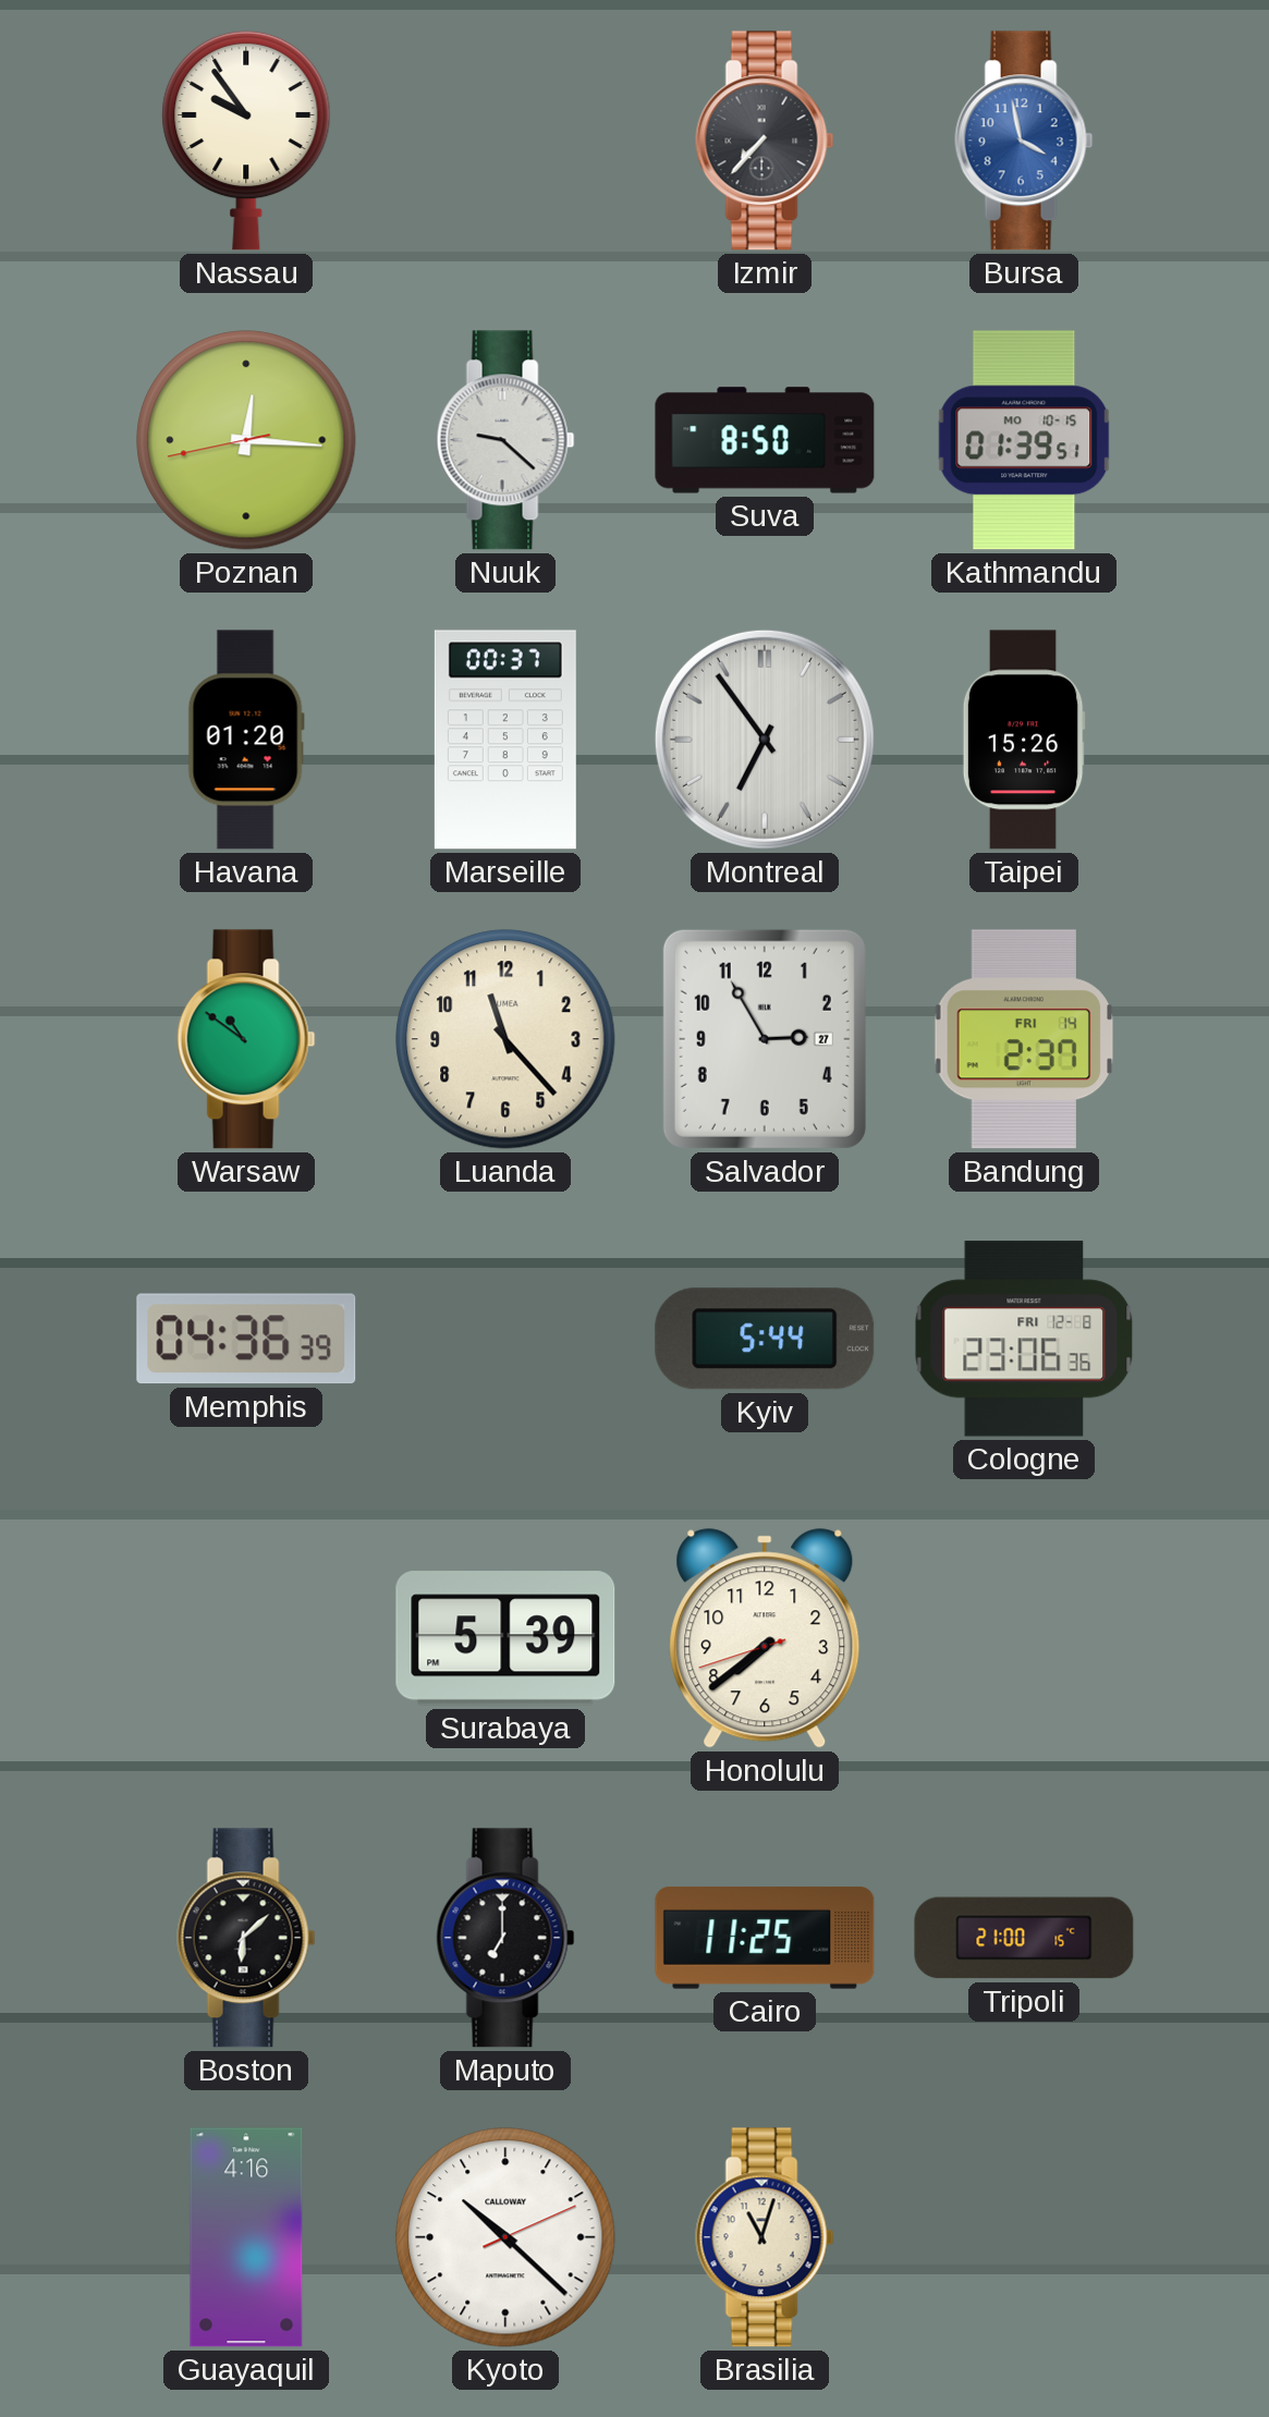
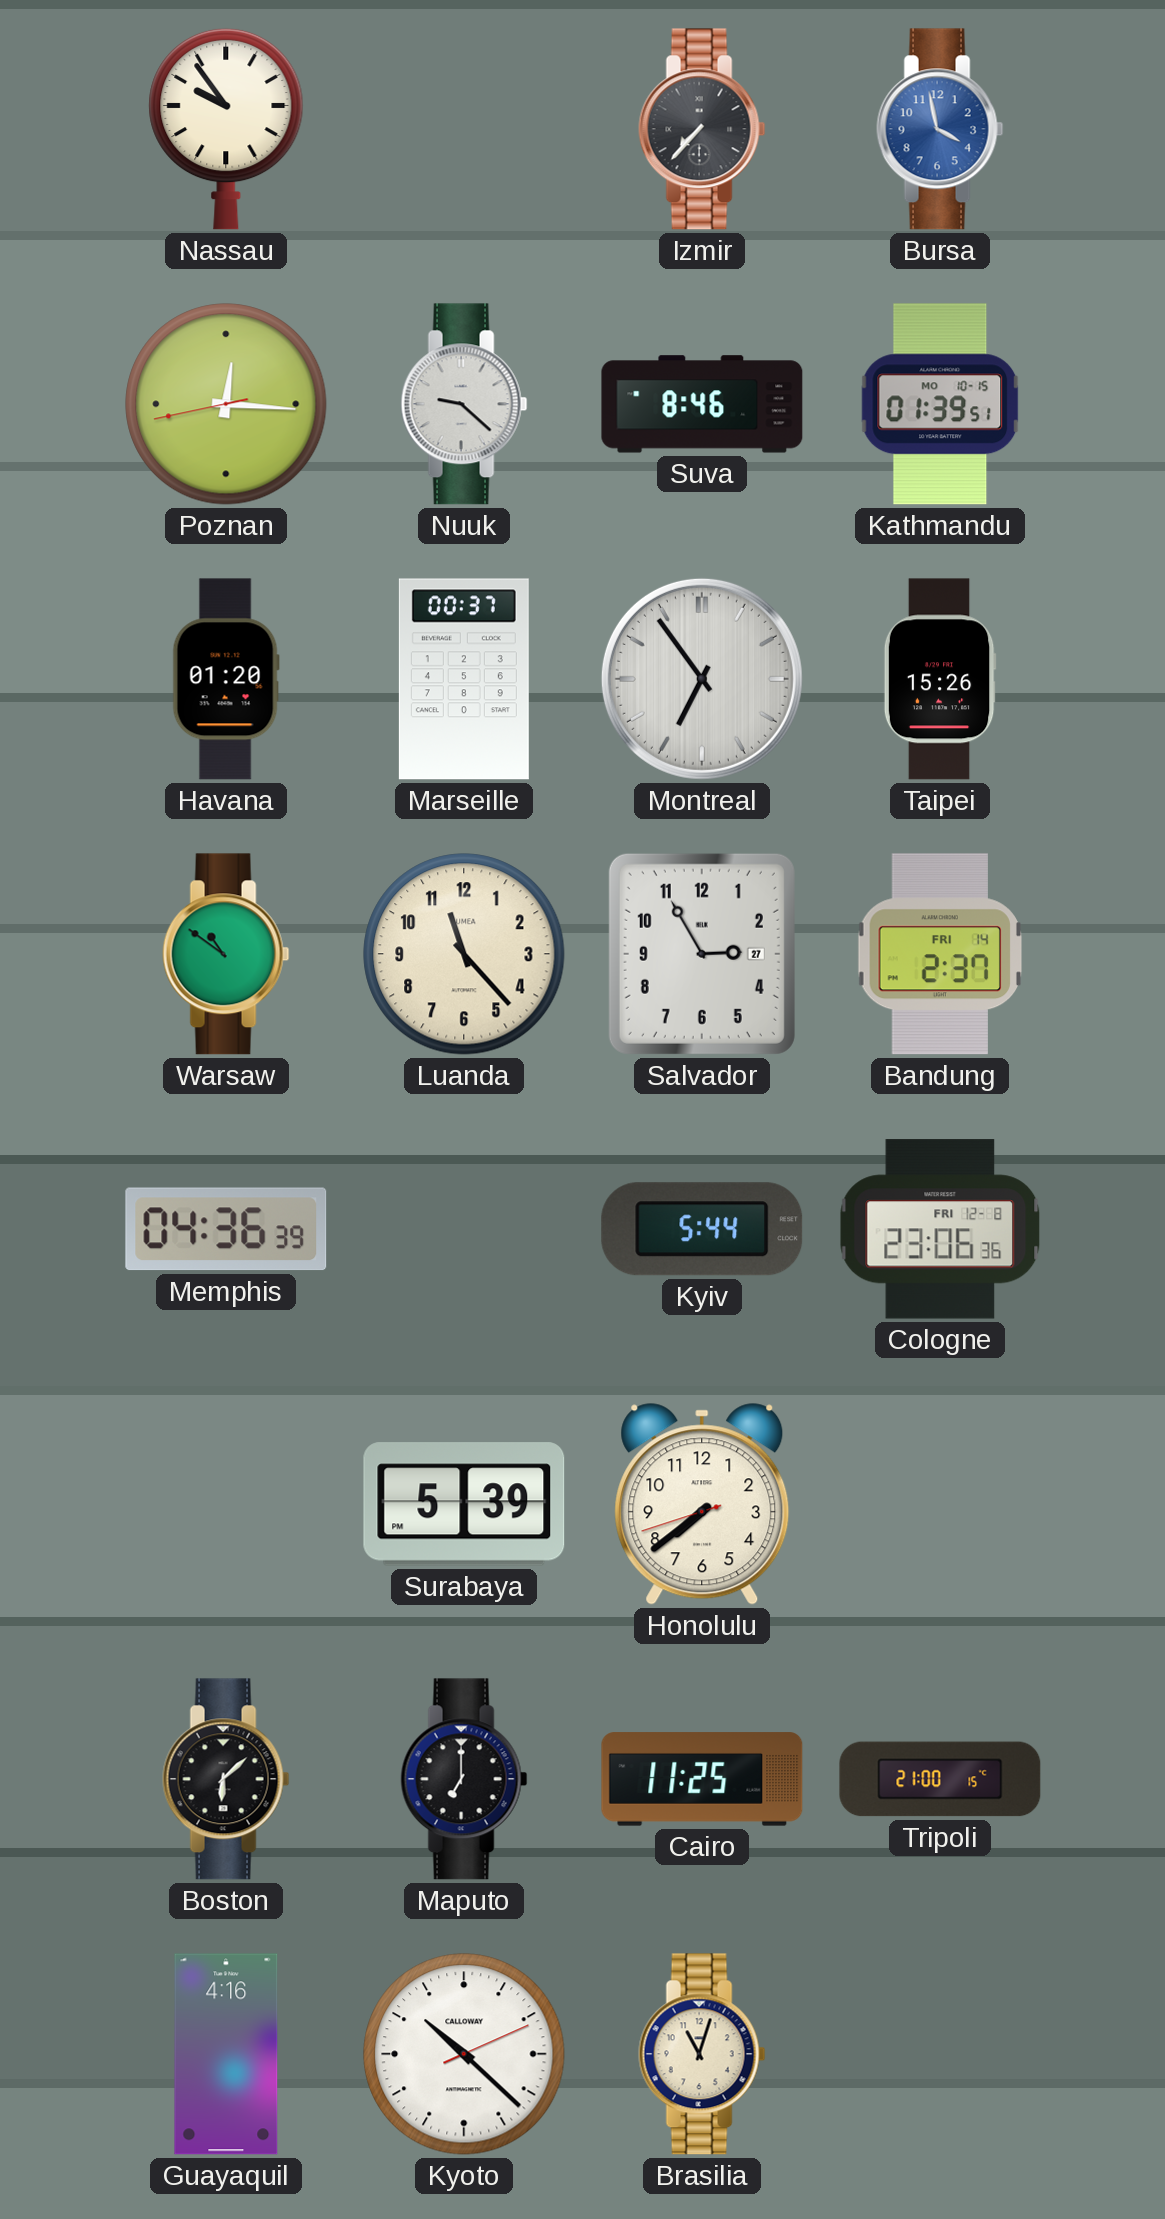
Suva: 8:50 -> 8:46
